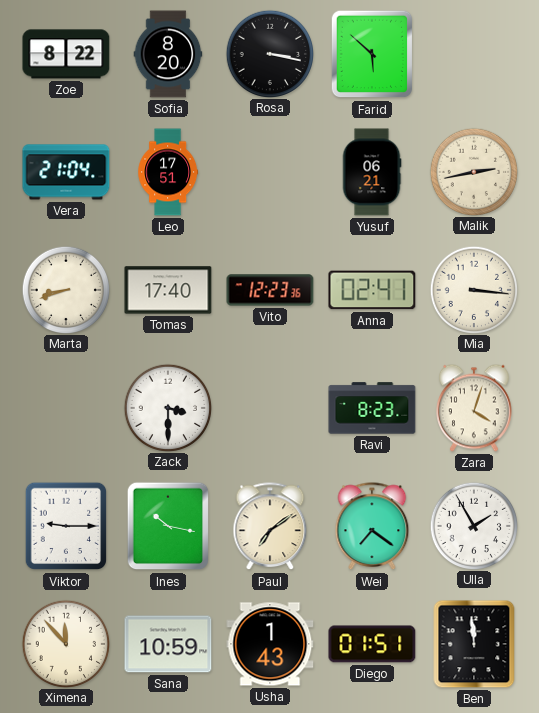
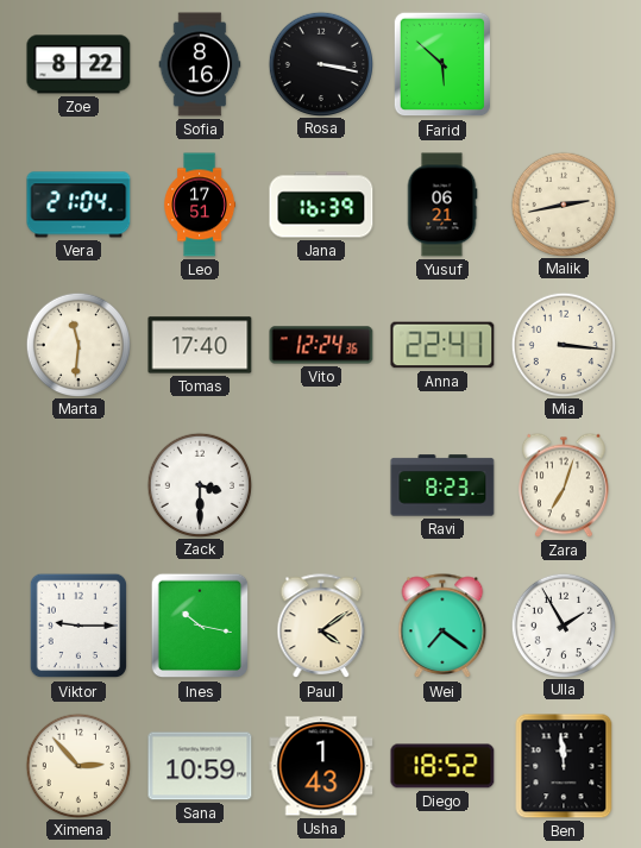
Sofia: 8:20 -> 8:16
Jana: none -> 16:39
Marta: 8:42 -> 11:31
Vito: 12:23 -> 12:24
Anna: 02:41 -> 22:41
Zara: 4:03 -> 7:03
Paul: 7:09 -> 4:09
Ximena: 11:53 -> 2:53
Diego: 01:51 -> 18:52
